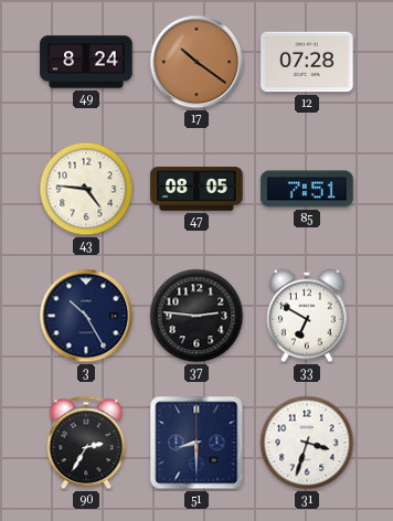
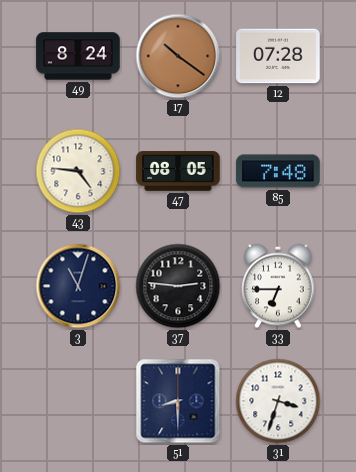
85: 7:51 -> 7:48
3: 10:25 -> 11:03
33: 6:50 -> 6:45
90: 2:35 -> none
